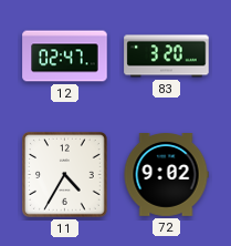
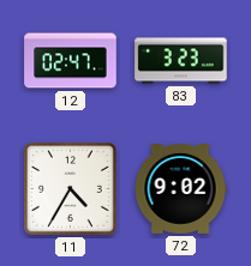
83: 3:20 -> 3:23
